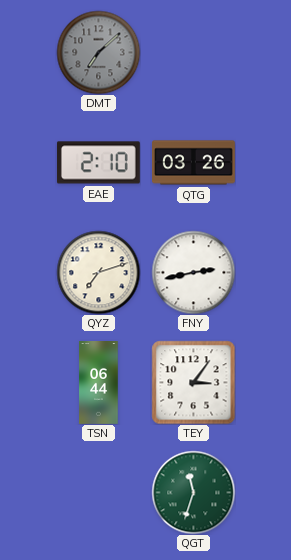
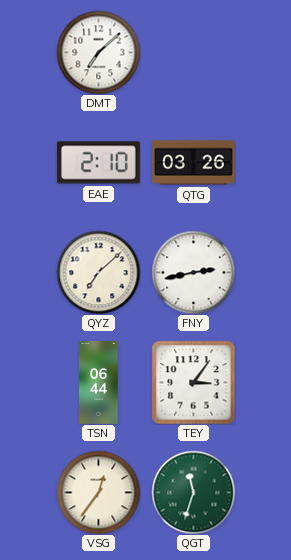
DMT dial: grey -> white
QYZ: 7:12 -> 7:08
VSG: none -> 12:36
